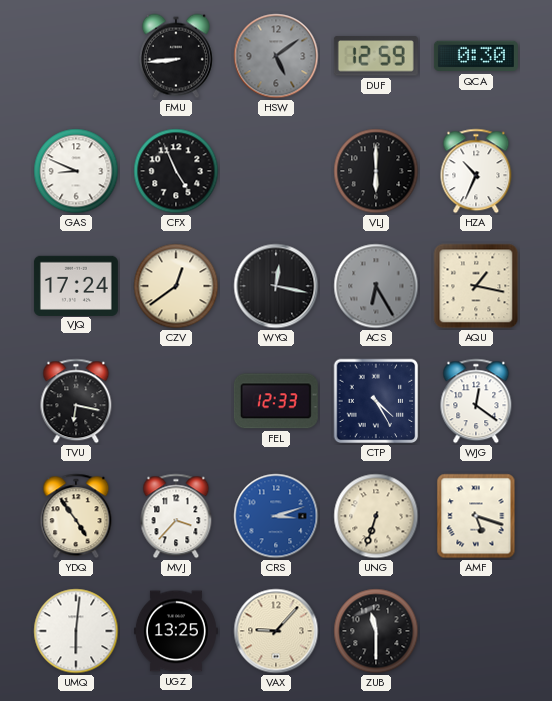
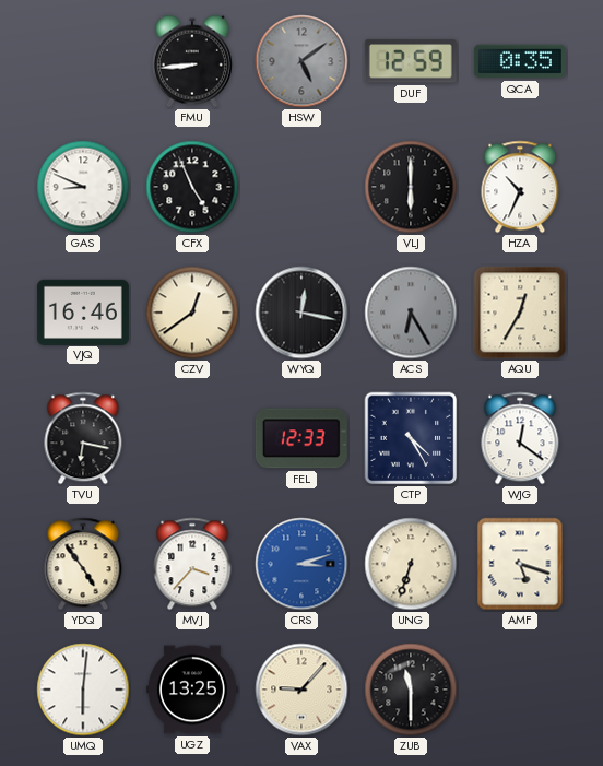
QCA: 0:30 -> 0:35
VJQ: 17:24 -> 16:46
AQU: 1:17 -> 12:35
